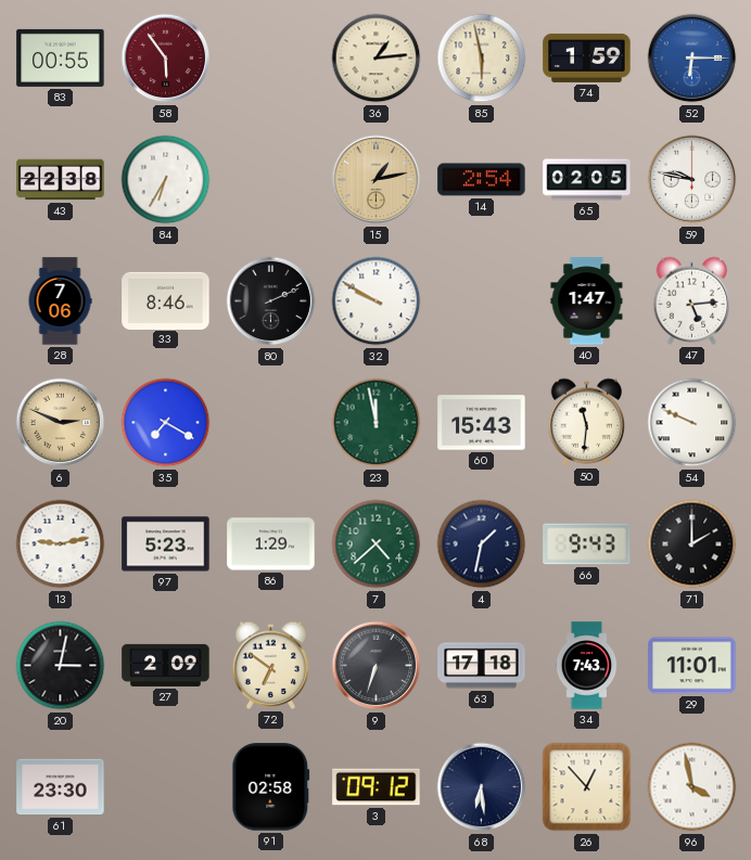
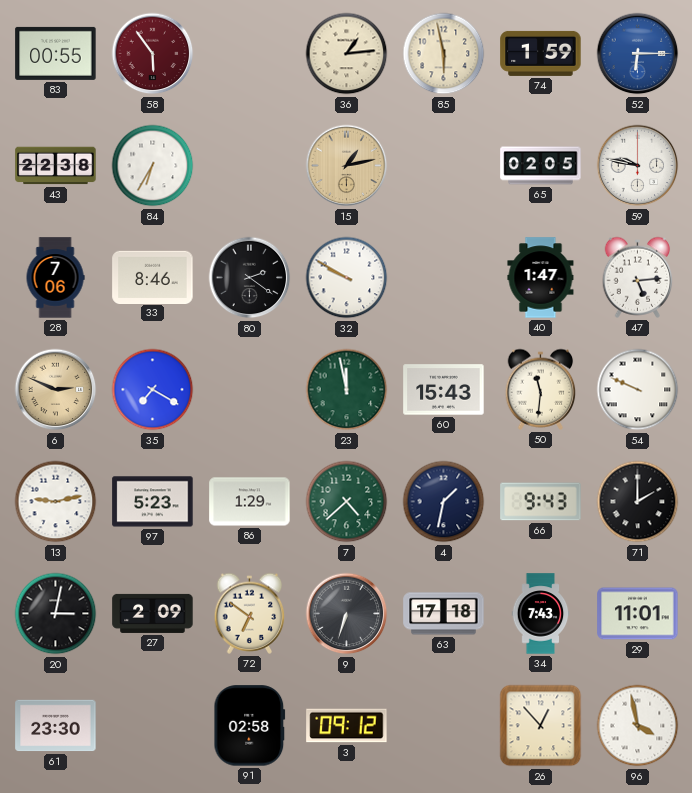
14: 2:54 -> none
80: 2:11 -> 2:21
68: 6:29 -> none
